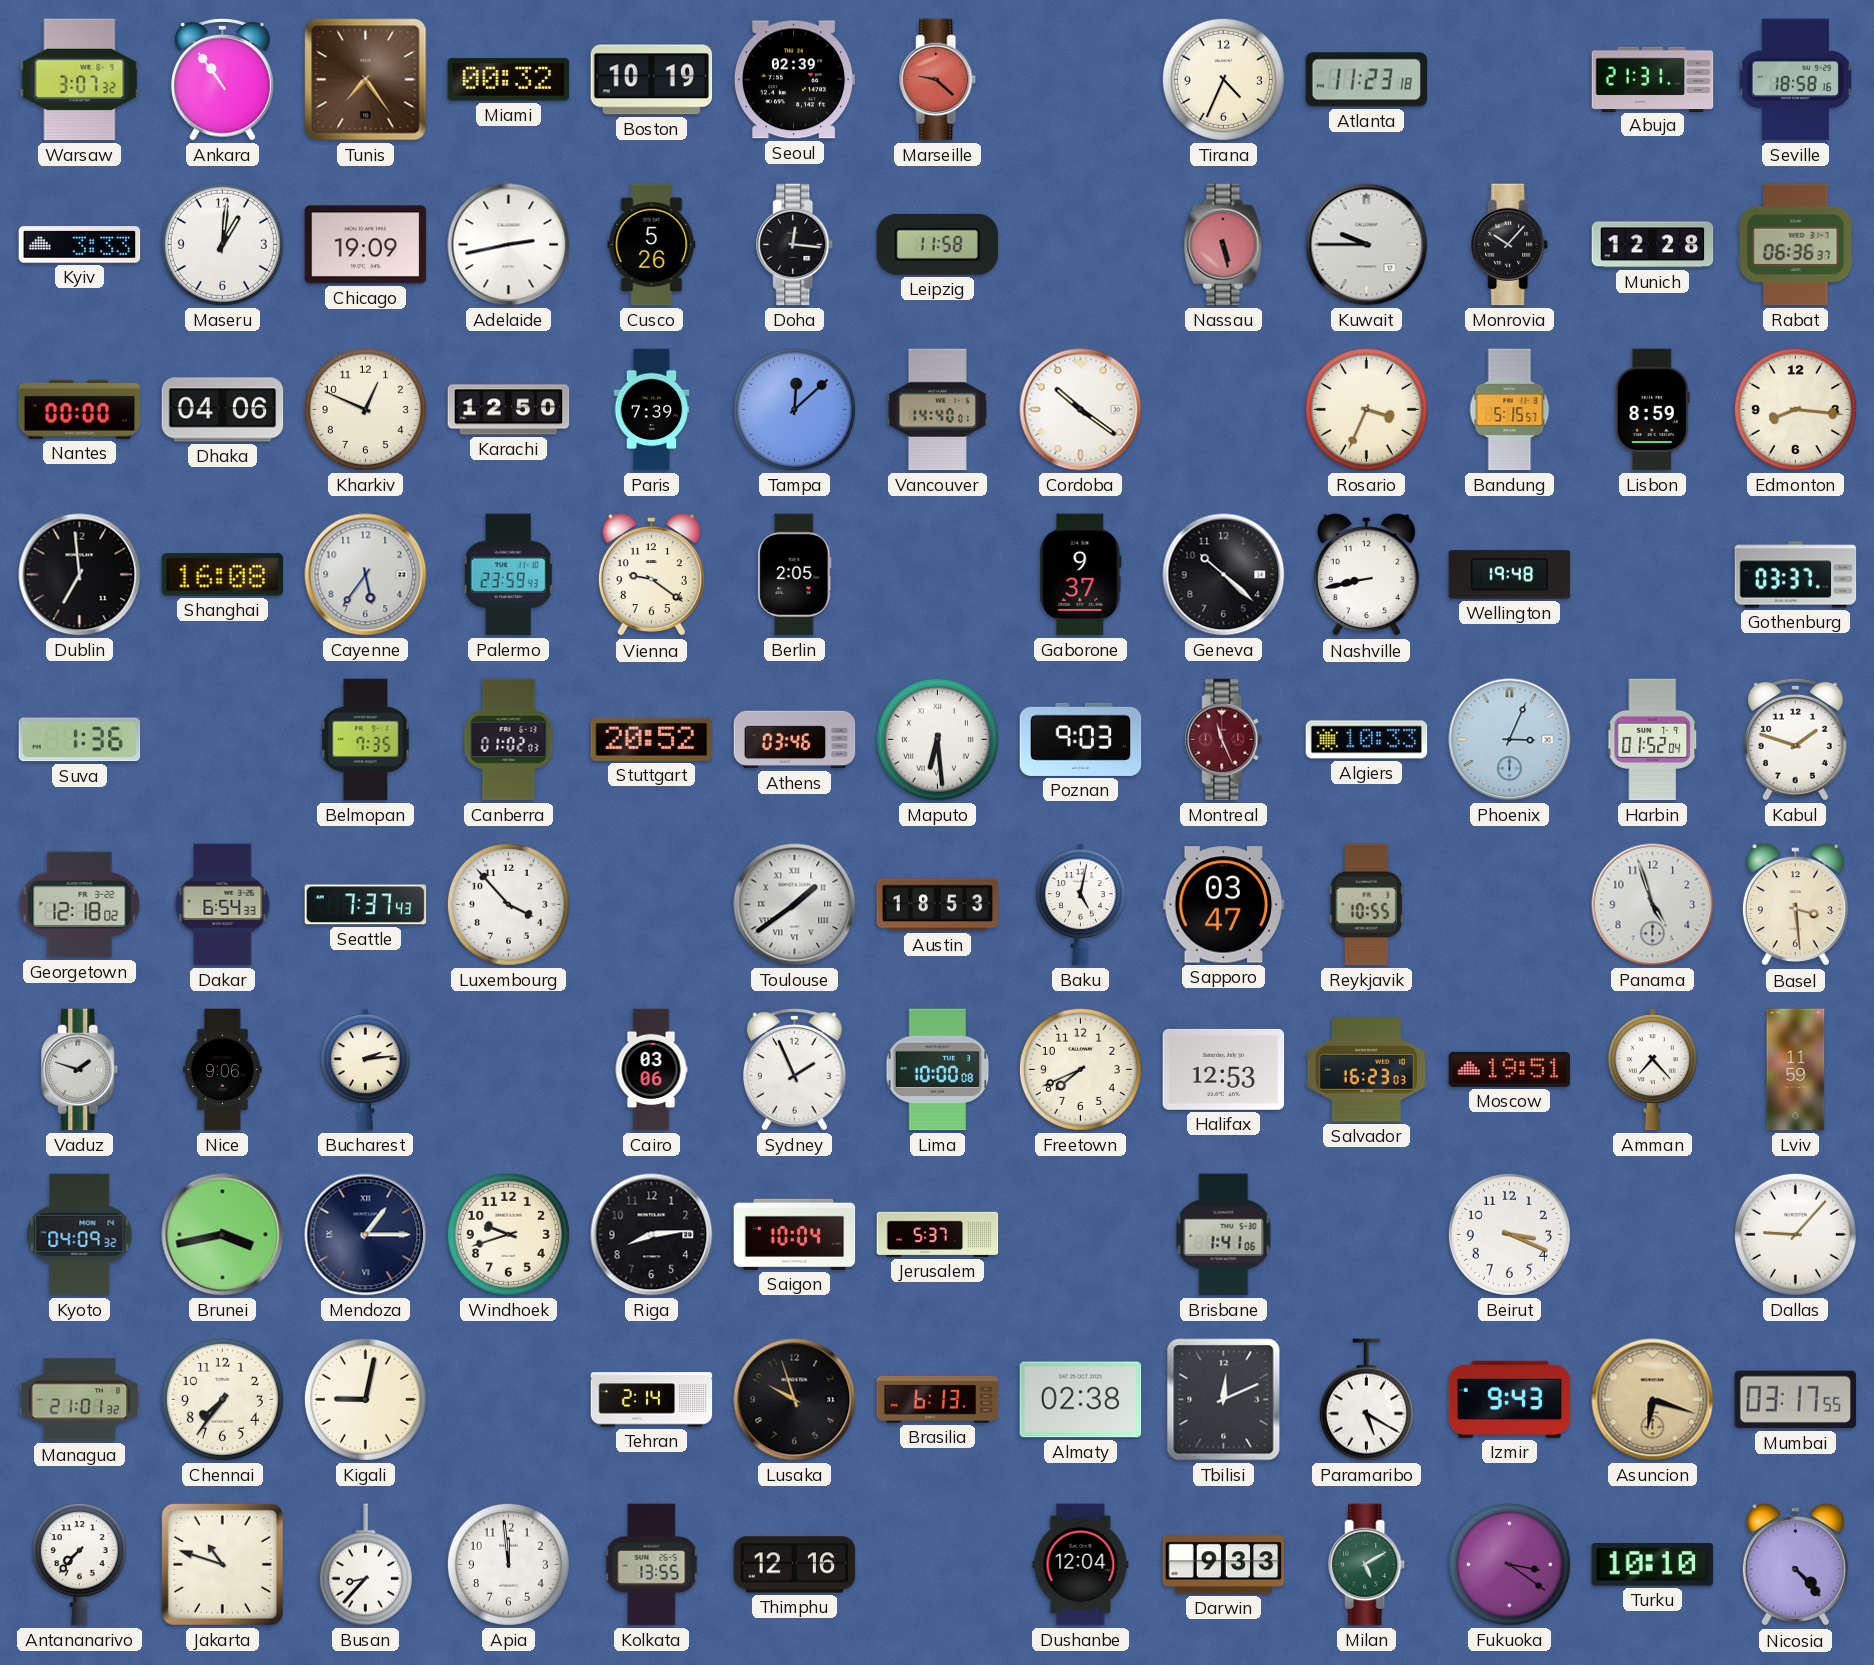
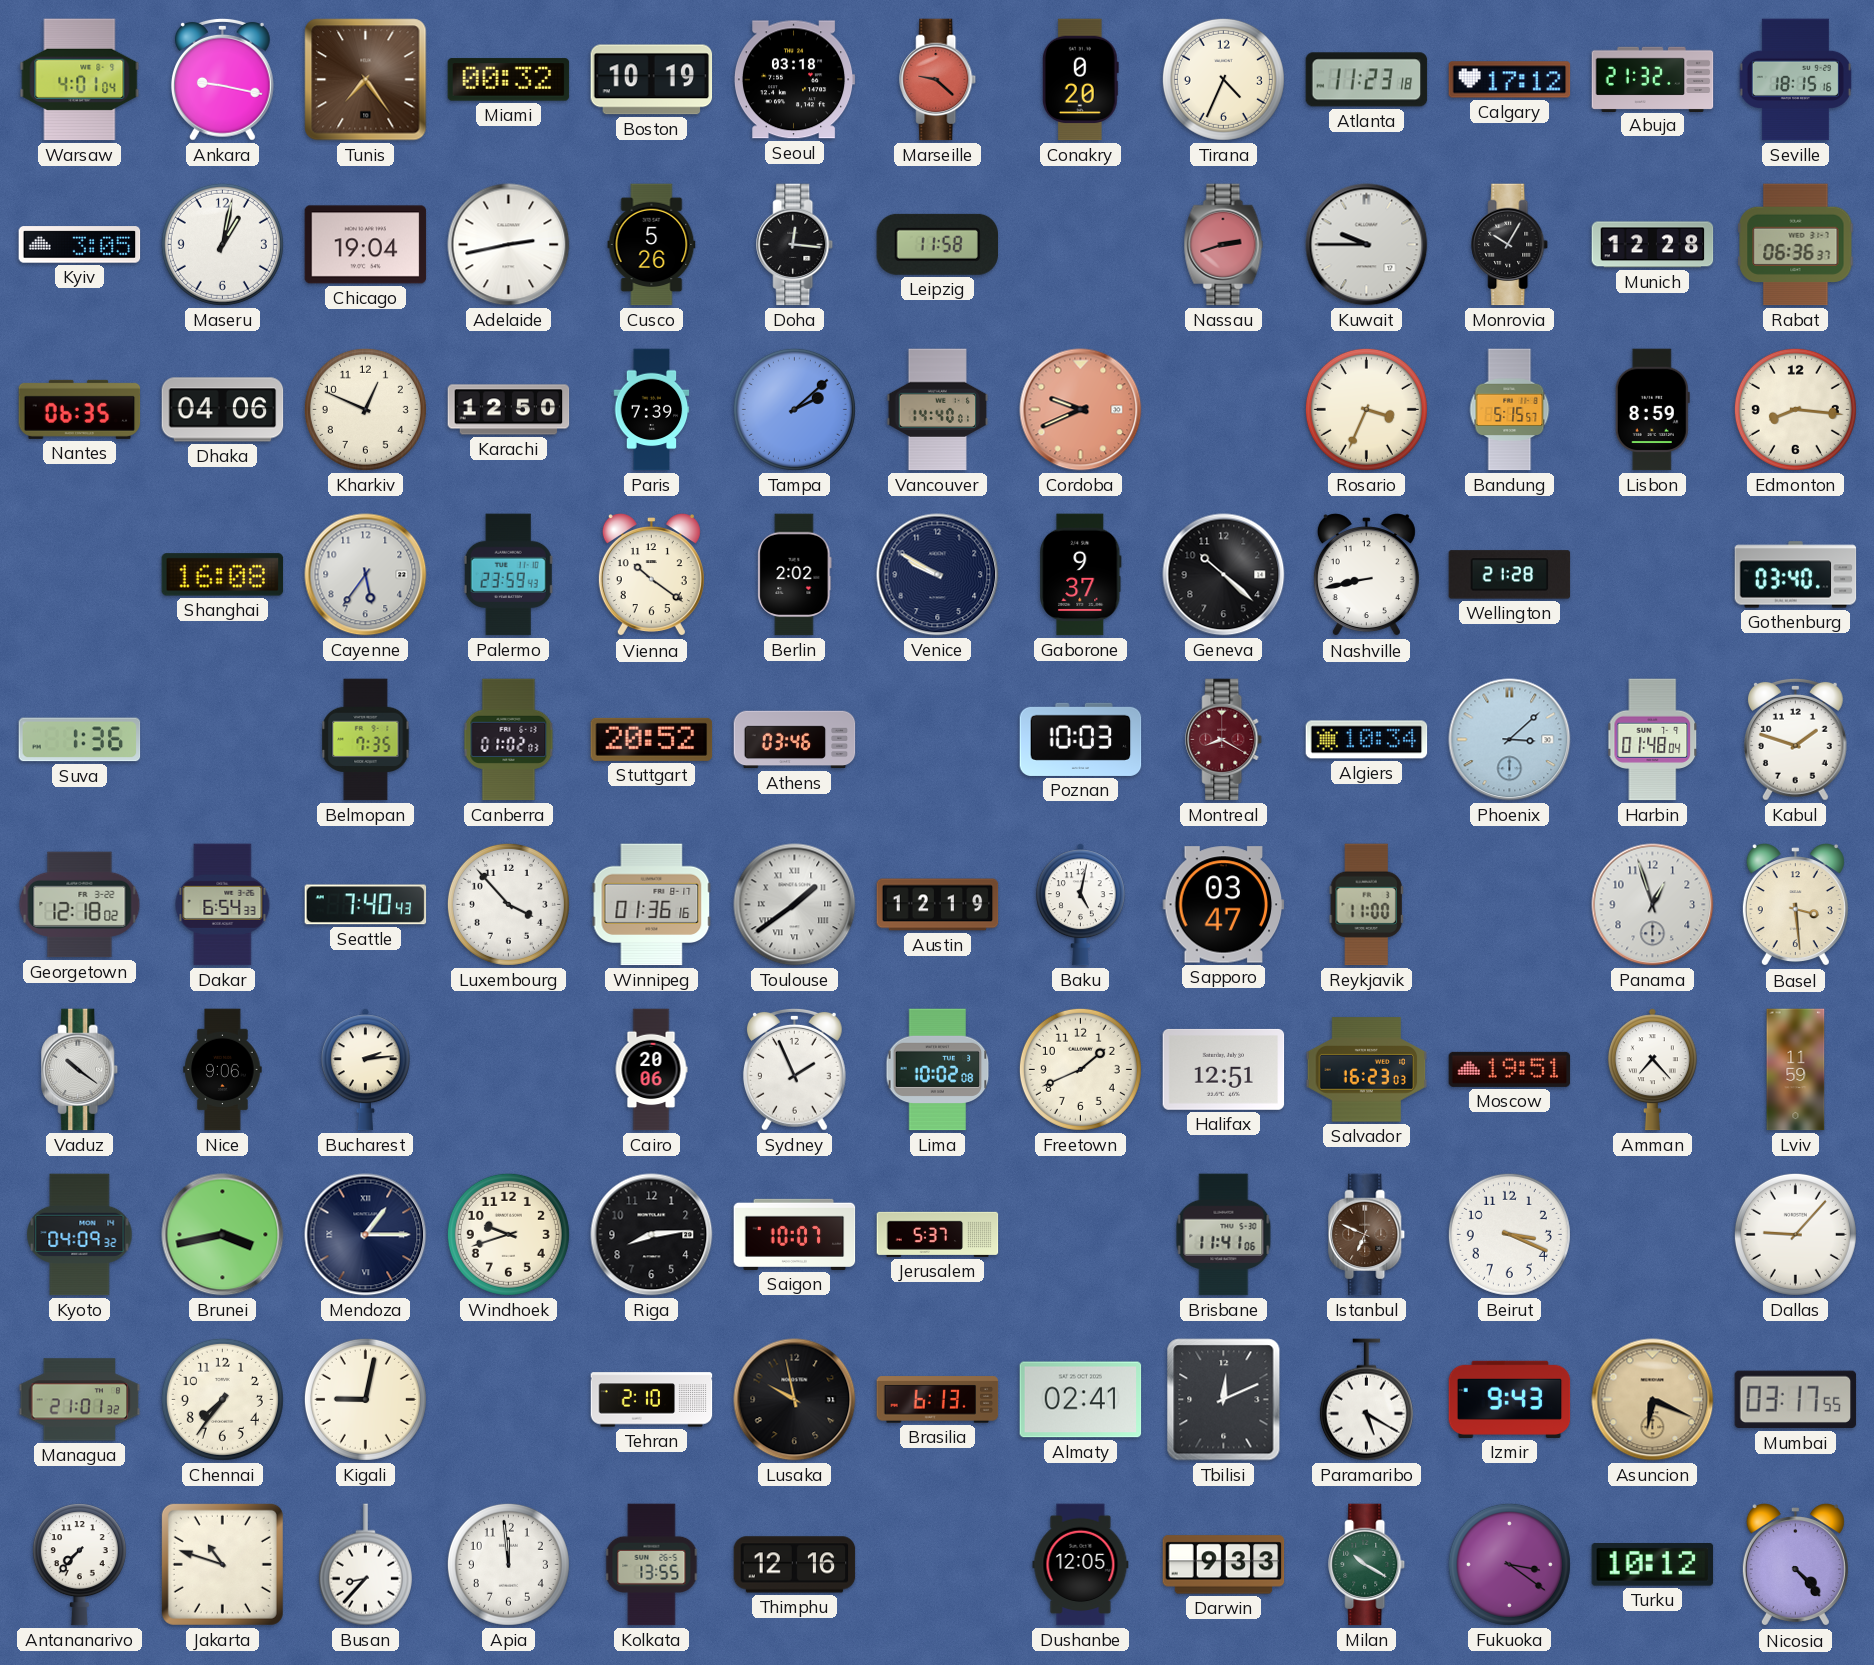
Warsaw: 3:07 -> 4:01
Ankara: 10:54 -> 9:17
Seoul: 02:39 -> 03:18
Conakry: none -> 0:20
Calgary: none -> 17:12
Abuja: 21:31 -> 21:32
Seville: 18:58 -> 18:15
Kyiv: 3:33 -> 3:05
Maseru: 1:01 -> 1:02
Chicago: 19:09 -> 19:04
Nassau: 5:28 -> 2:42
Monrovia: 10:07 -> 10:05
Nantes: 00:00 -> 06:35
Tampa: 12:08 -> 2:08
Cordoba: 10:21 -> 9:41
Cordoba dial: white -> salmon
Dublin: 6:59 -> none
Vienna: 9:21 -> 10:21
Berlin: 2:05 -> 2:02
Venice: none -> 9:50
Wellington: 19:48 -> 21:28
Gothenburg: 03:37 -> 03:40
Maputo: 6:29 -> none
Poznan: 9:03 -> 10:03
Montreal: 11:26 -> 8:20
Algiers: 10:33 -> 10:34
Phoenix: 3:04 -> 3:08
Harbin: 01:52 -> 01:48
Seattle: 7:37 -> 7:40
Winnipeg: none -> 01:36
Austin: 18:53 -> 12:19
Reykjavik: 10:55 -> 11:00
Panama: 4:57 -> 12:57
Vaduz: 1:48 -> 10:21
Cairo: 03:06 -> 20:06
Lima: 10:00 -> 10:02
Freetown: 7:41 -> 1:41
Halifax: 12:53 -> 12:51
Saigon: 10:04 -> 10:07
Brisbane: 1:41 -> 11:41
Istanbul: none -> 6:49
Tehran: 2:14 -> 2:10
Lusaka: 9:57 -> 9:58
Almaty: 02:38 -> 02:41
Asuncion: 6:18 -> 6:19
Dushanbe: 12:04 -> 12:05
Milan: 5:10 -> 10:20
Turku: 10:10 -> 10:12
